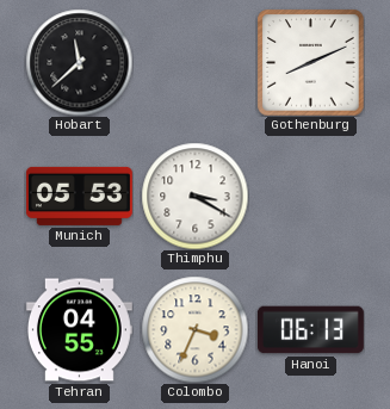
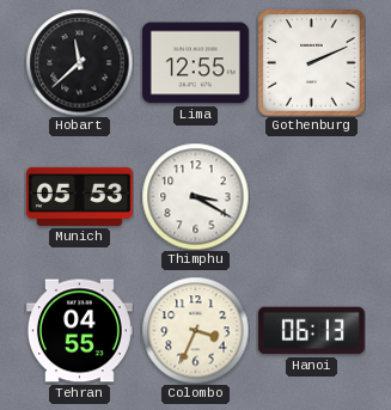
Lima: none -> 12:55
Gothenburg: 8:11 -> 2:11
